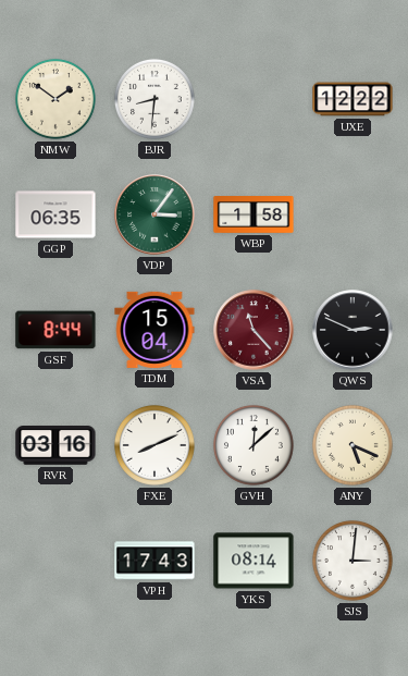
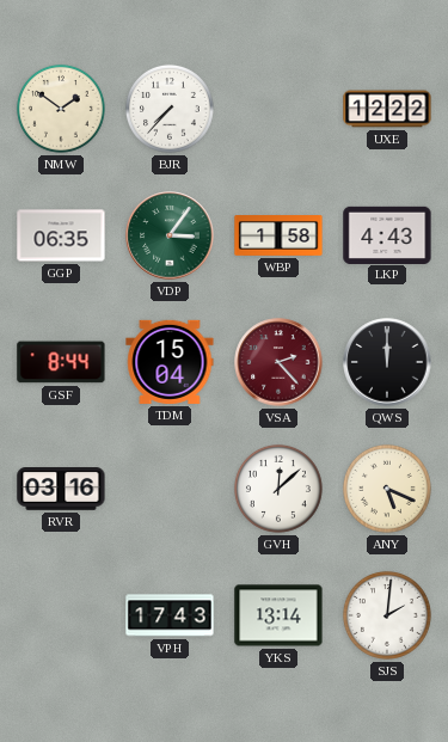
BJR: 8:31 -> 7:37
LKP: none -> 4:43
VSA: 11:23 -> 2:23
QWS: 2:49 -> 12:00
FXE: 8:11 -> none
YKS: 08:14 -> 13:14
SJS: 3:01 -> 2:01
